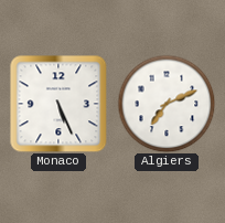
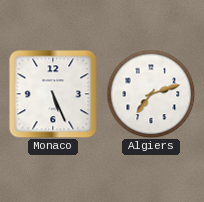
Algiers: 7:11 -> 7:12
